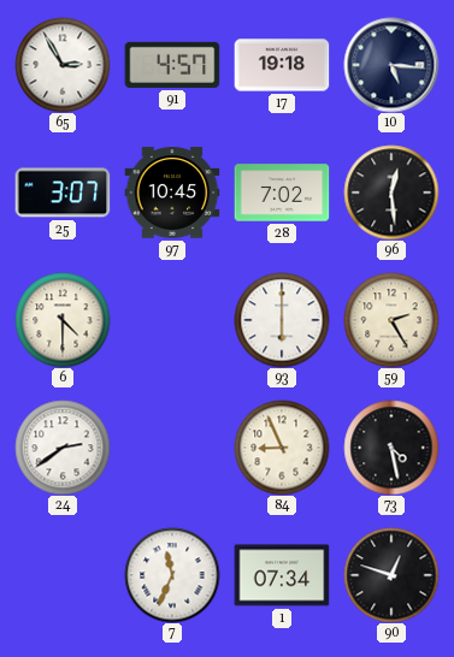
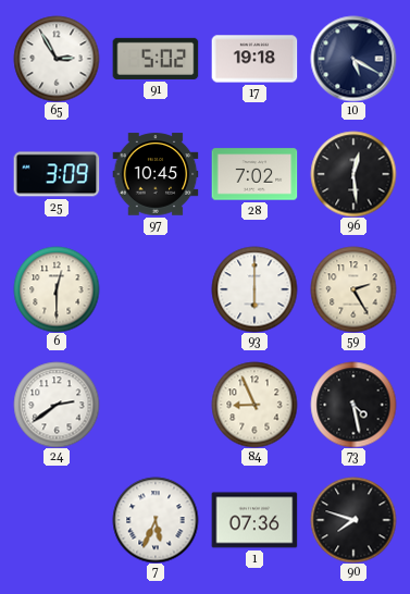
91: 4:57 -> 5:02
10: 5:16 -> 5:20
25: 3:07 -> 3:09
6: 4:30 -> 12:30
7: 11:34 -> 5:34
1: 07:34 -> 07:36
90: 12:48 -> 7:48
